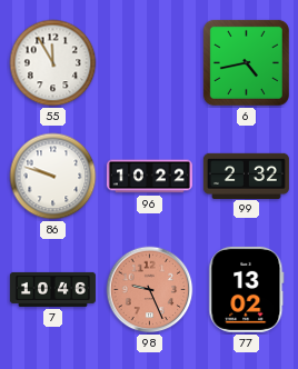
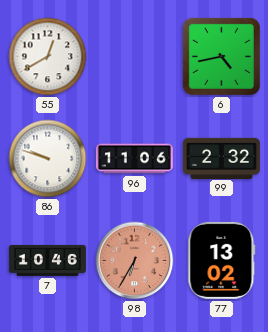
55: 11:55 -> 12:40
96: 10:22 -> 11:06
98: 9:26 -> 6:35
